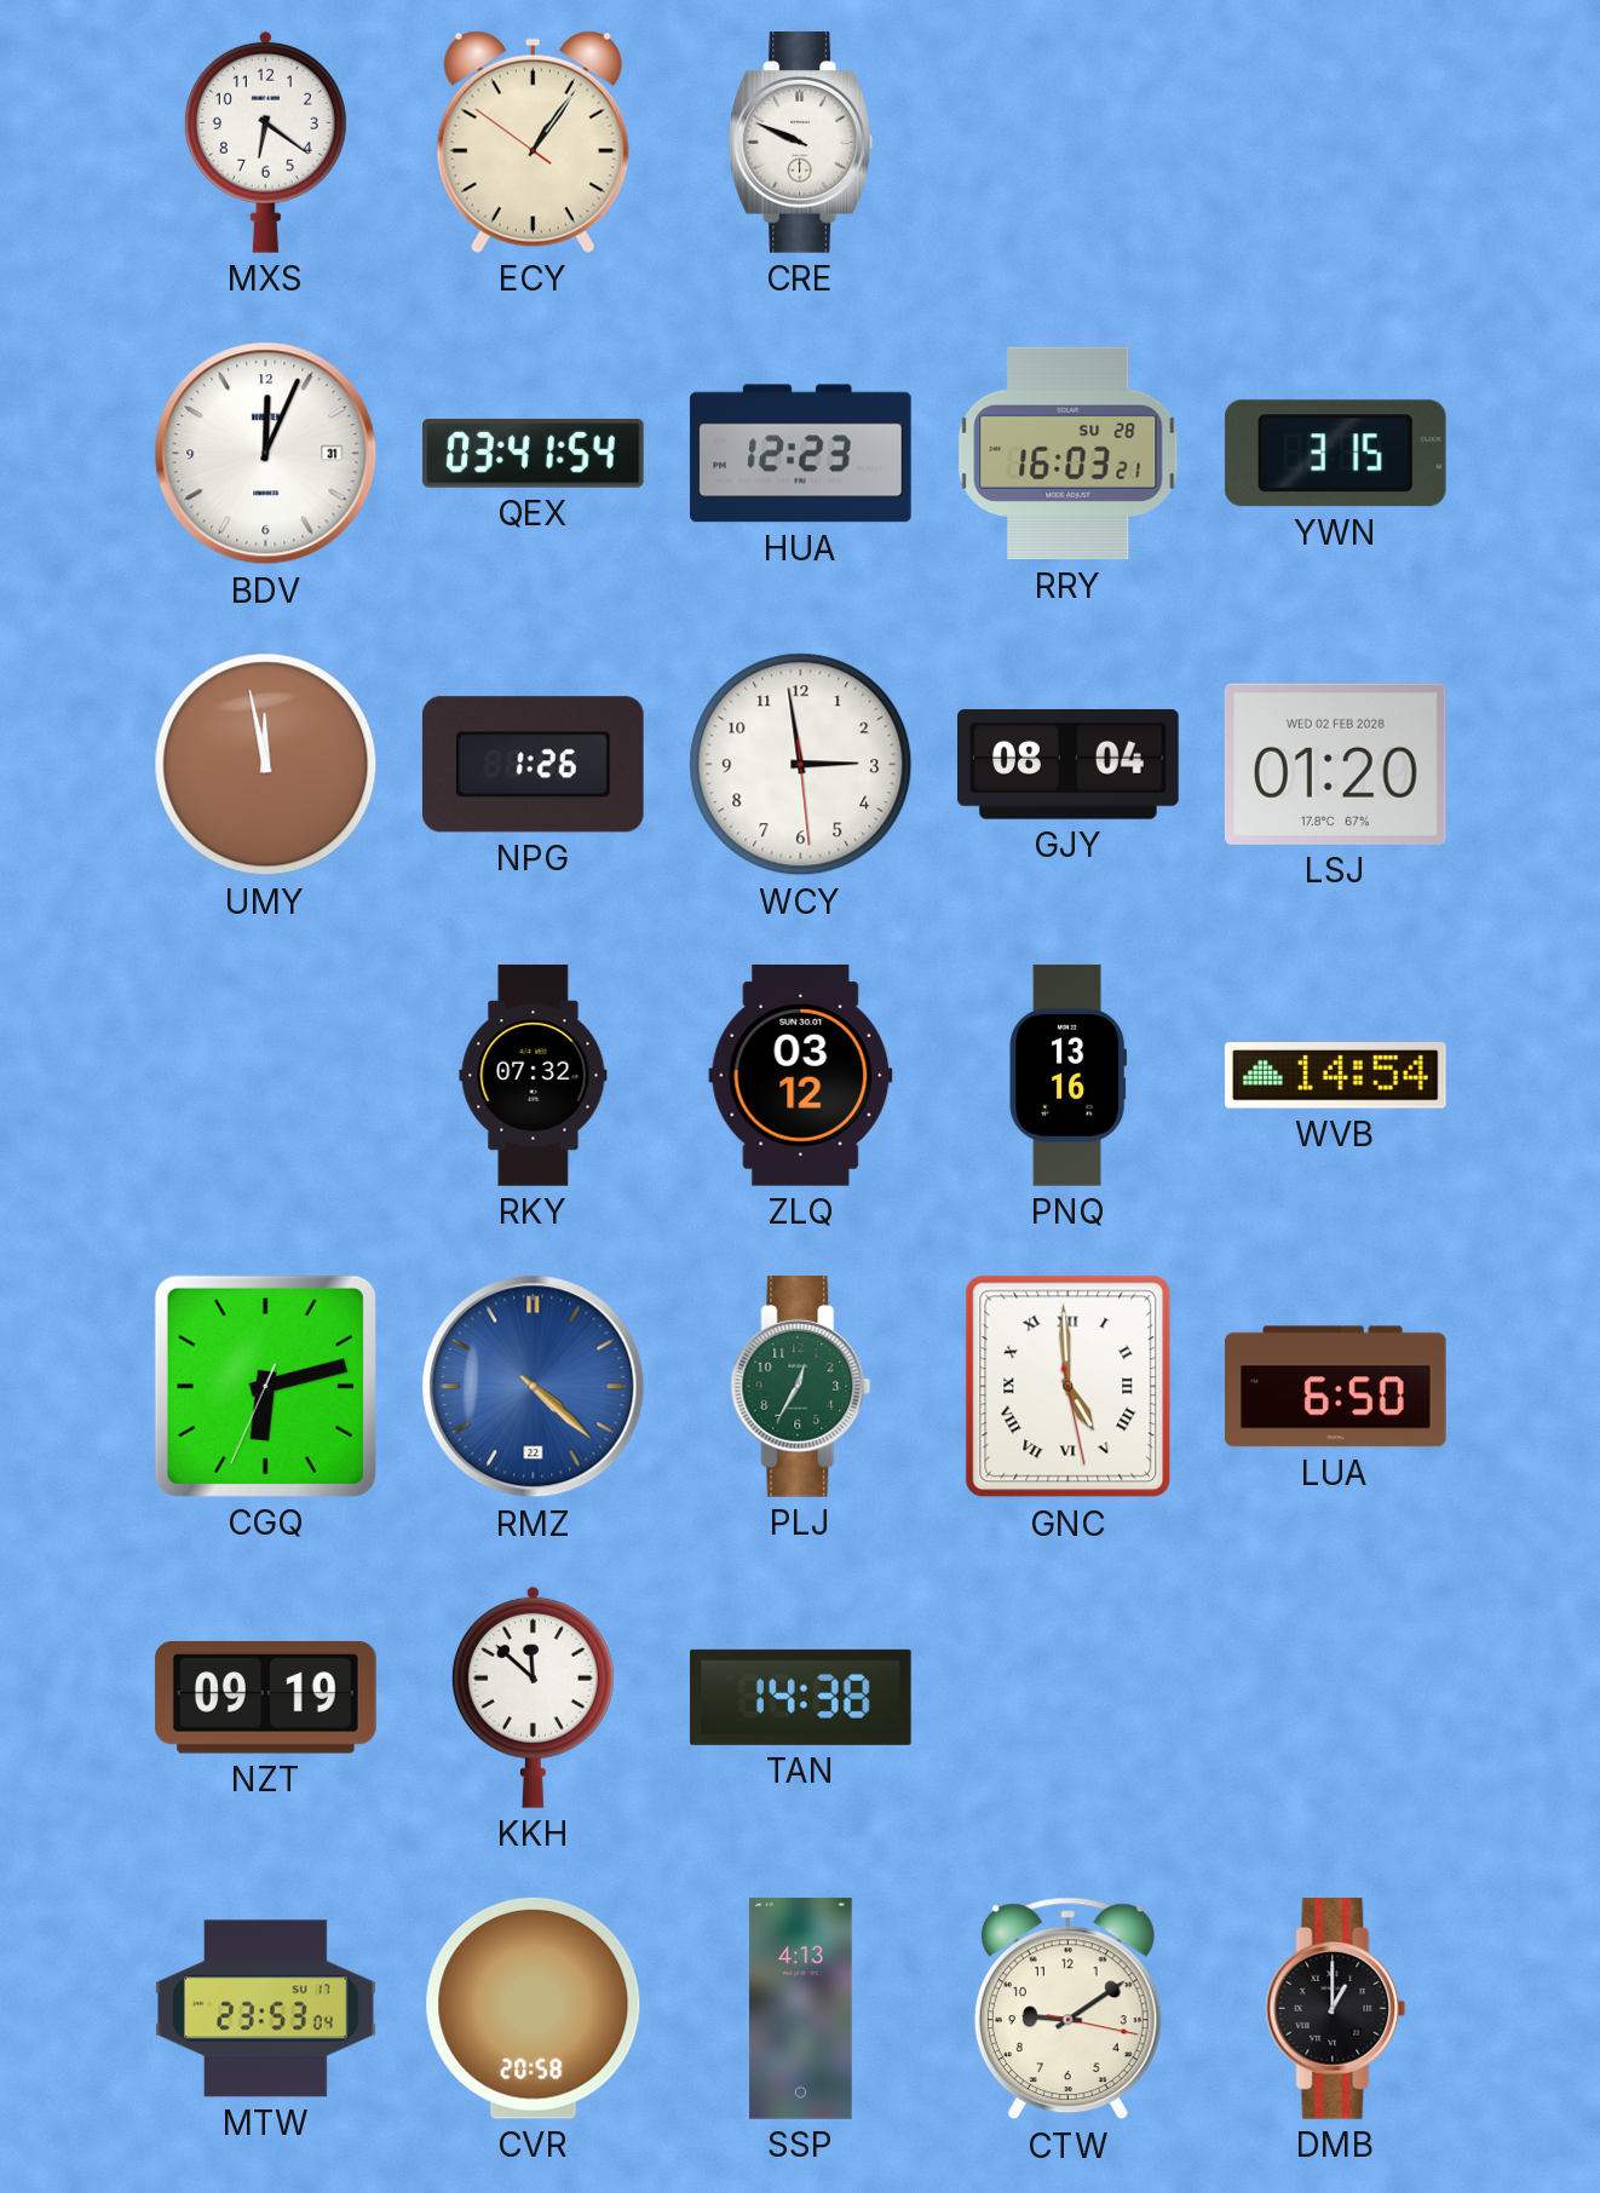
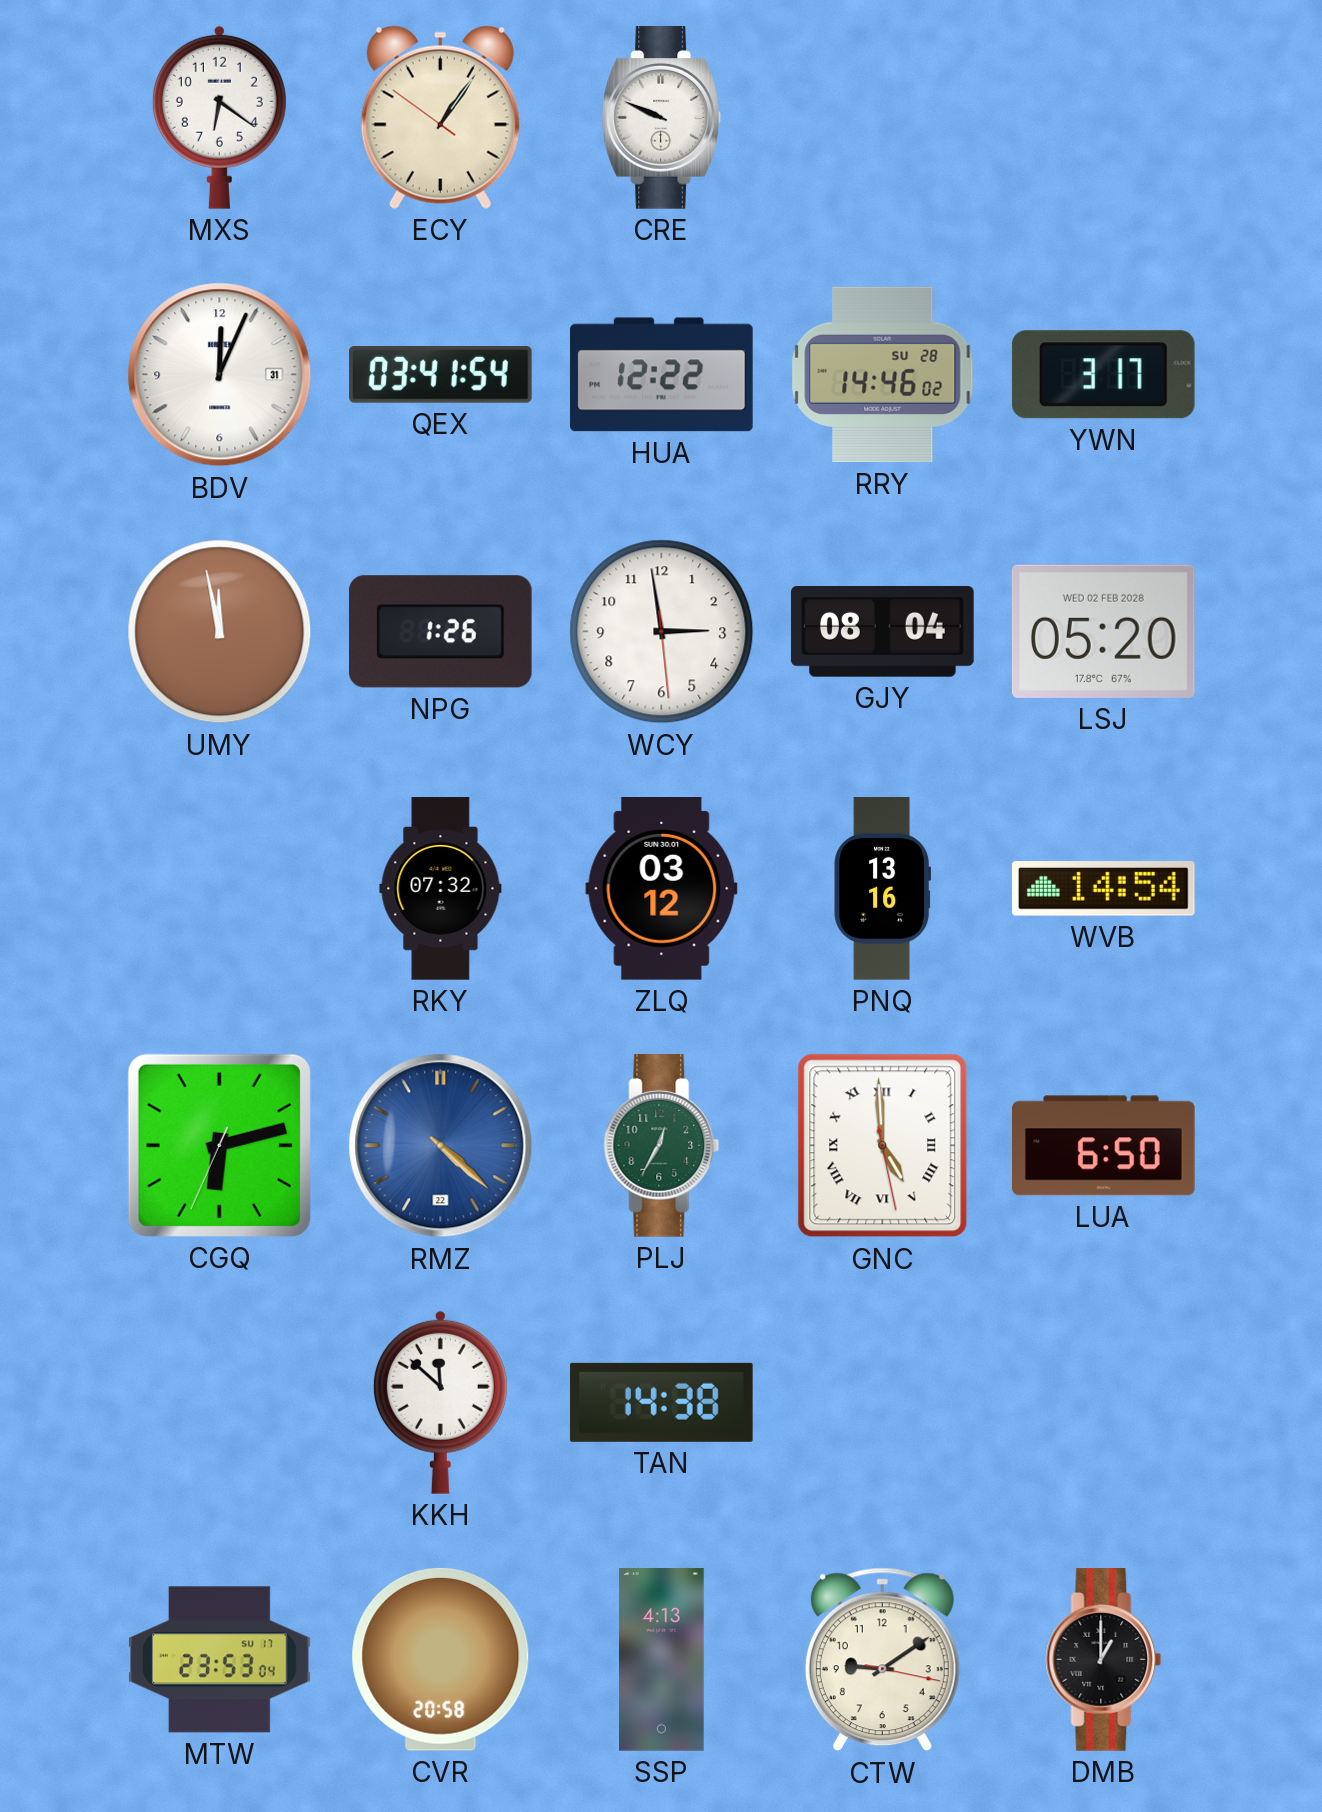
HUA: 12:23 -> 12:22
RRY: 16:03 -> 14:46
YWN: 3:15 -> 3:17
LSJ: 01:20 -> 05:20
NZT: 09:19 -> none
